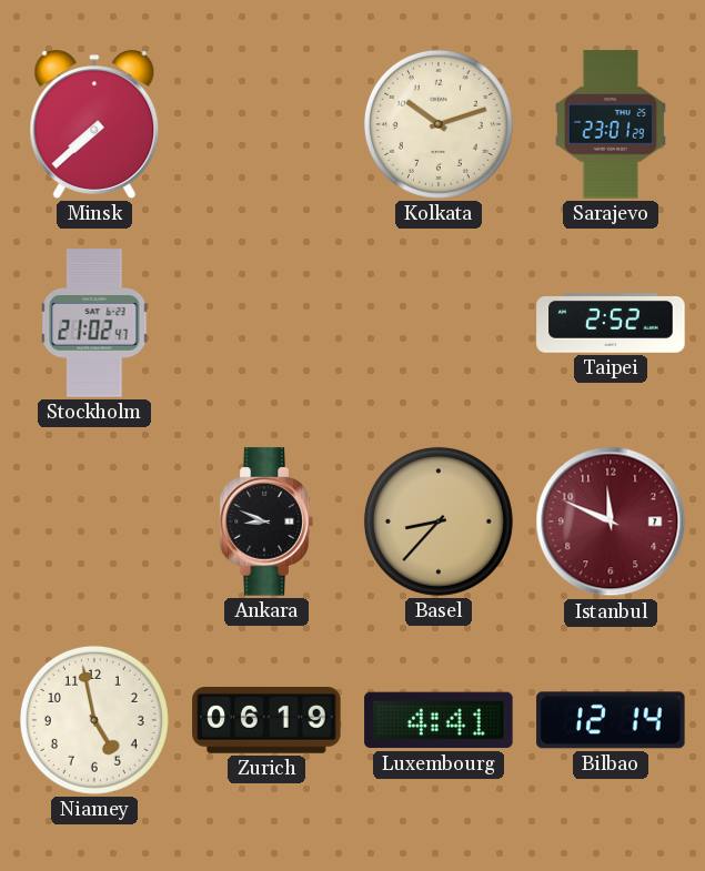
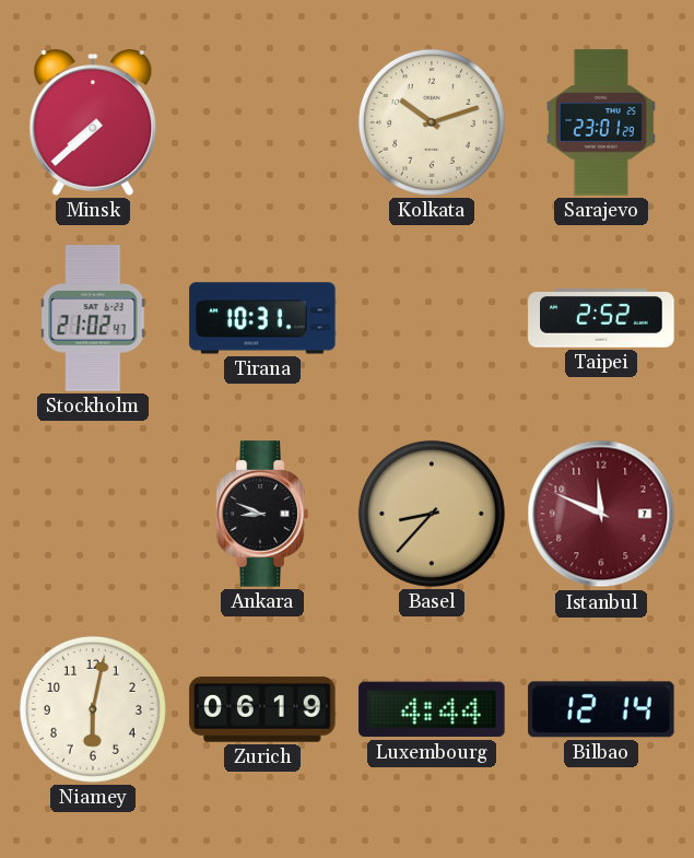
Tirana: none -> 10:31
Niamey: 4:58 -> 6:02
Luxembourg: 4:41 -> 4:44
